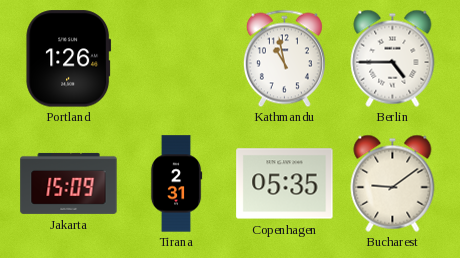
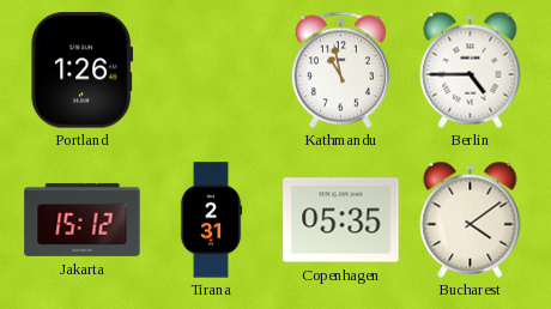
Jakarta: 15:09 -> 15:12
Bucharest: 9:09 -> 4:09
